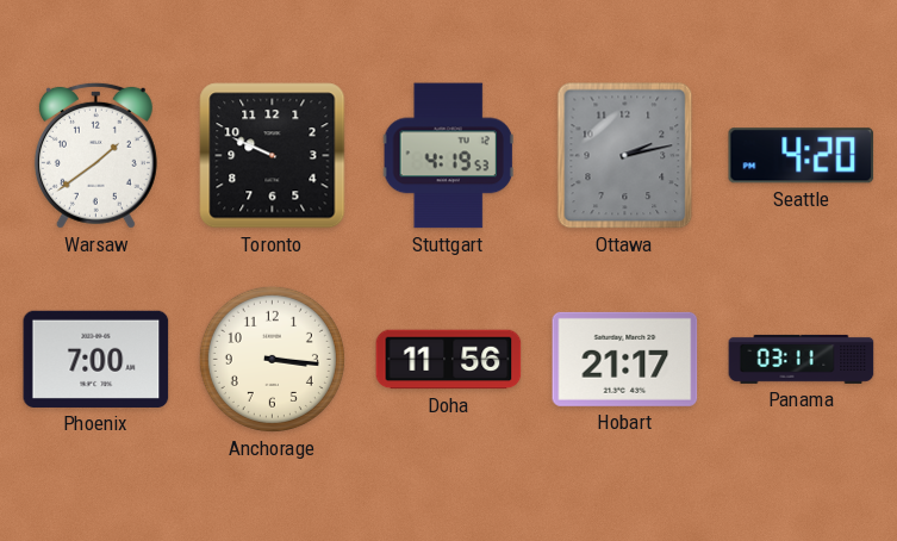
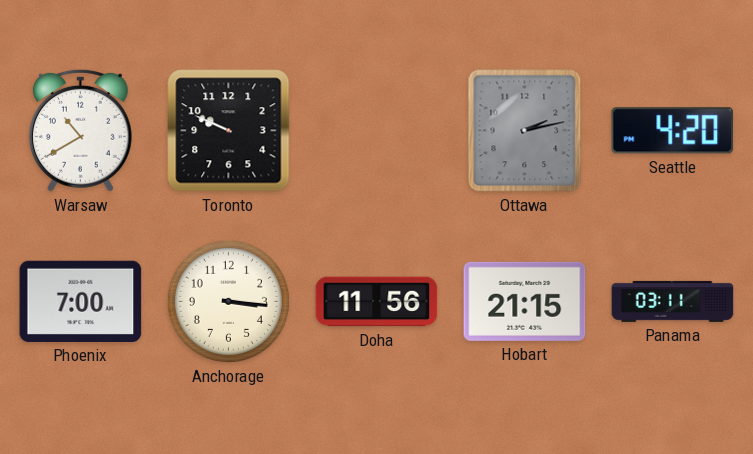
Warsaw: 1:39 -> 10:40
Stuttgart: 4:19 -> none
Hobart: 21:17 -> 21:15
